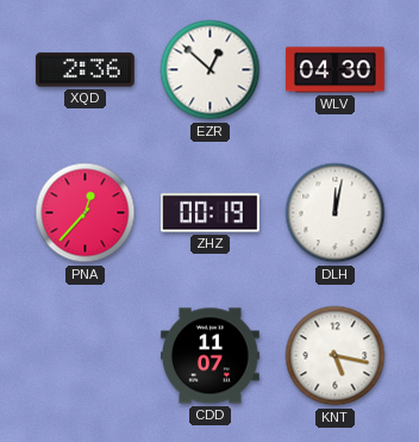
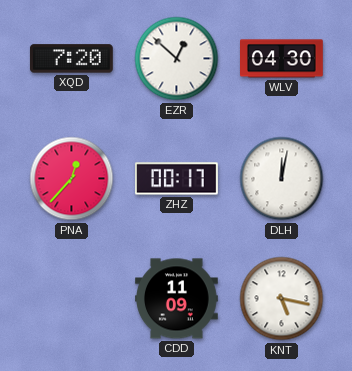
XQD: 2:36 -> 7:20
ZHZ: 00:19 -> 00:17
CDD: 11:07 -> 11:09
